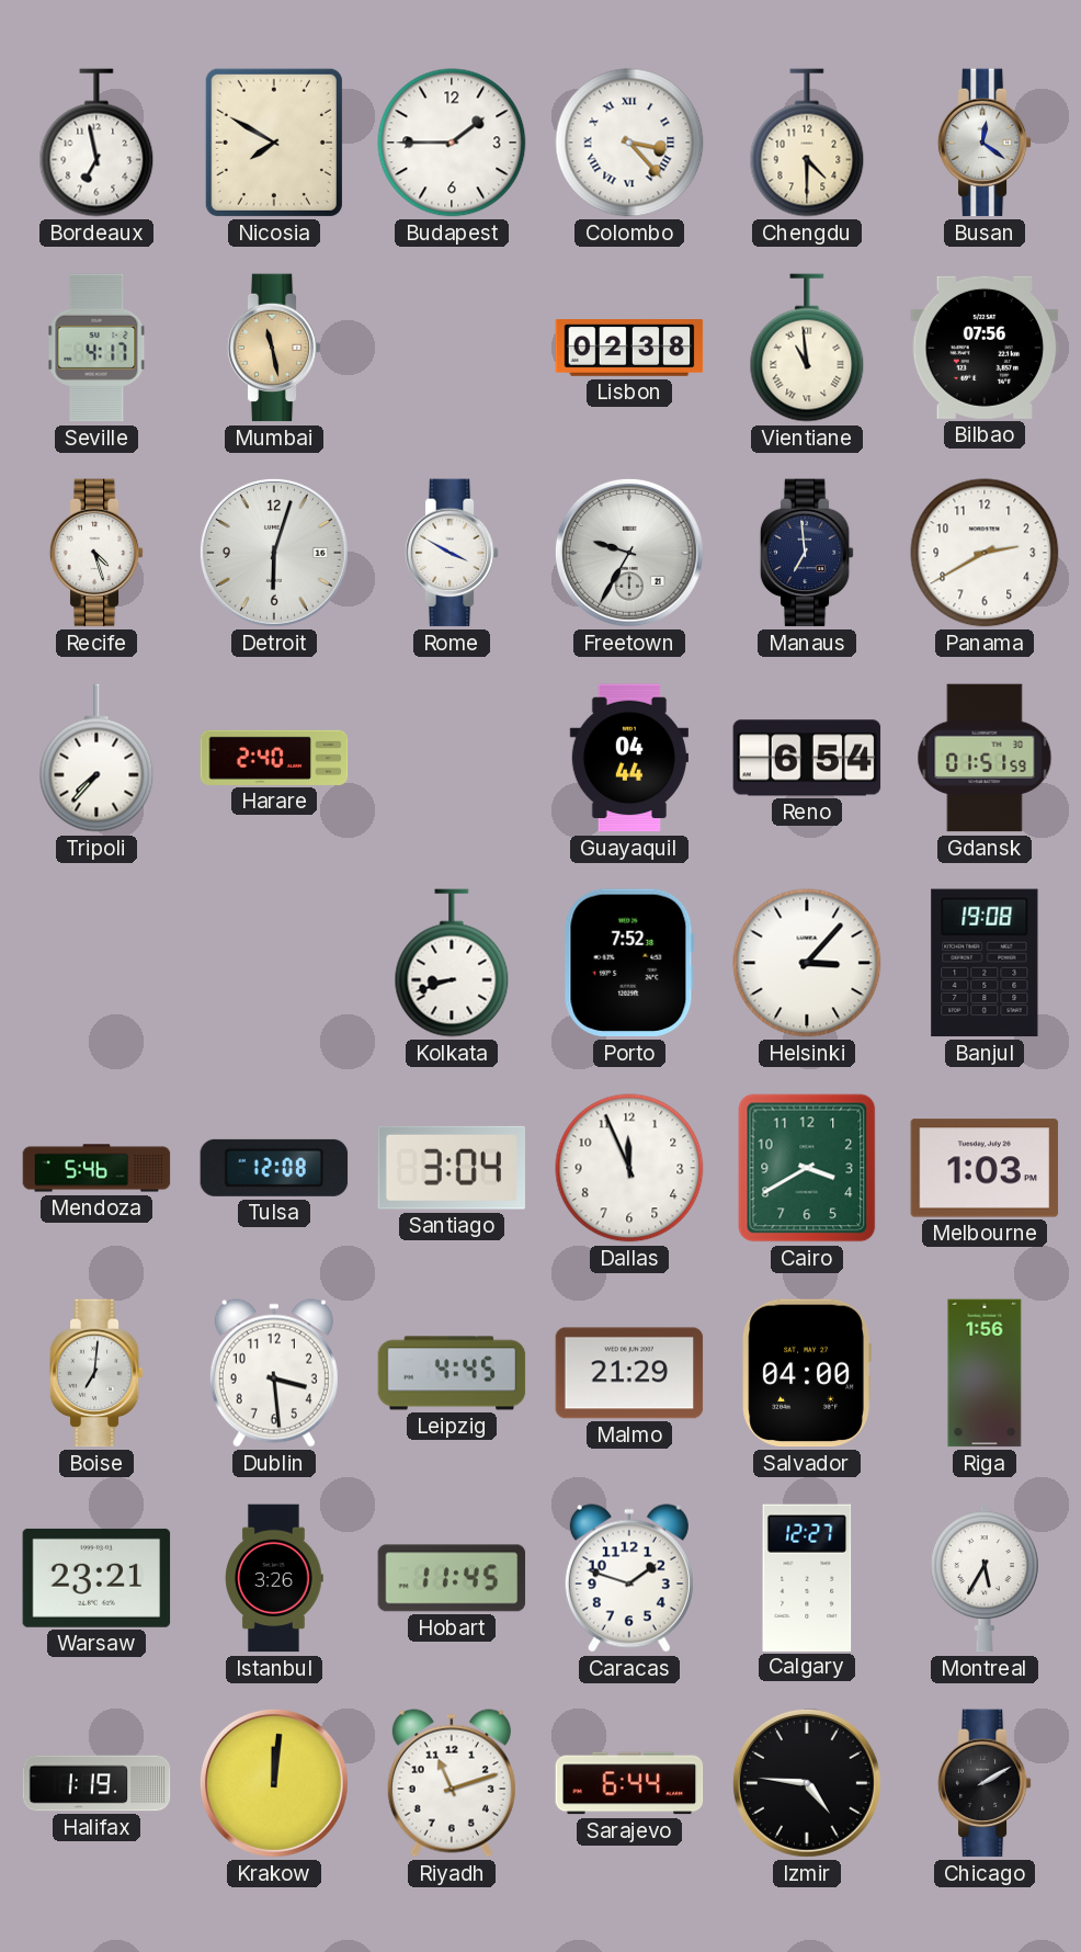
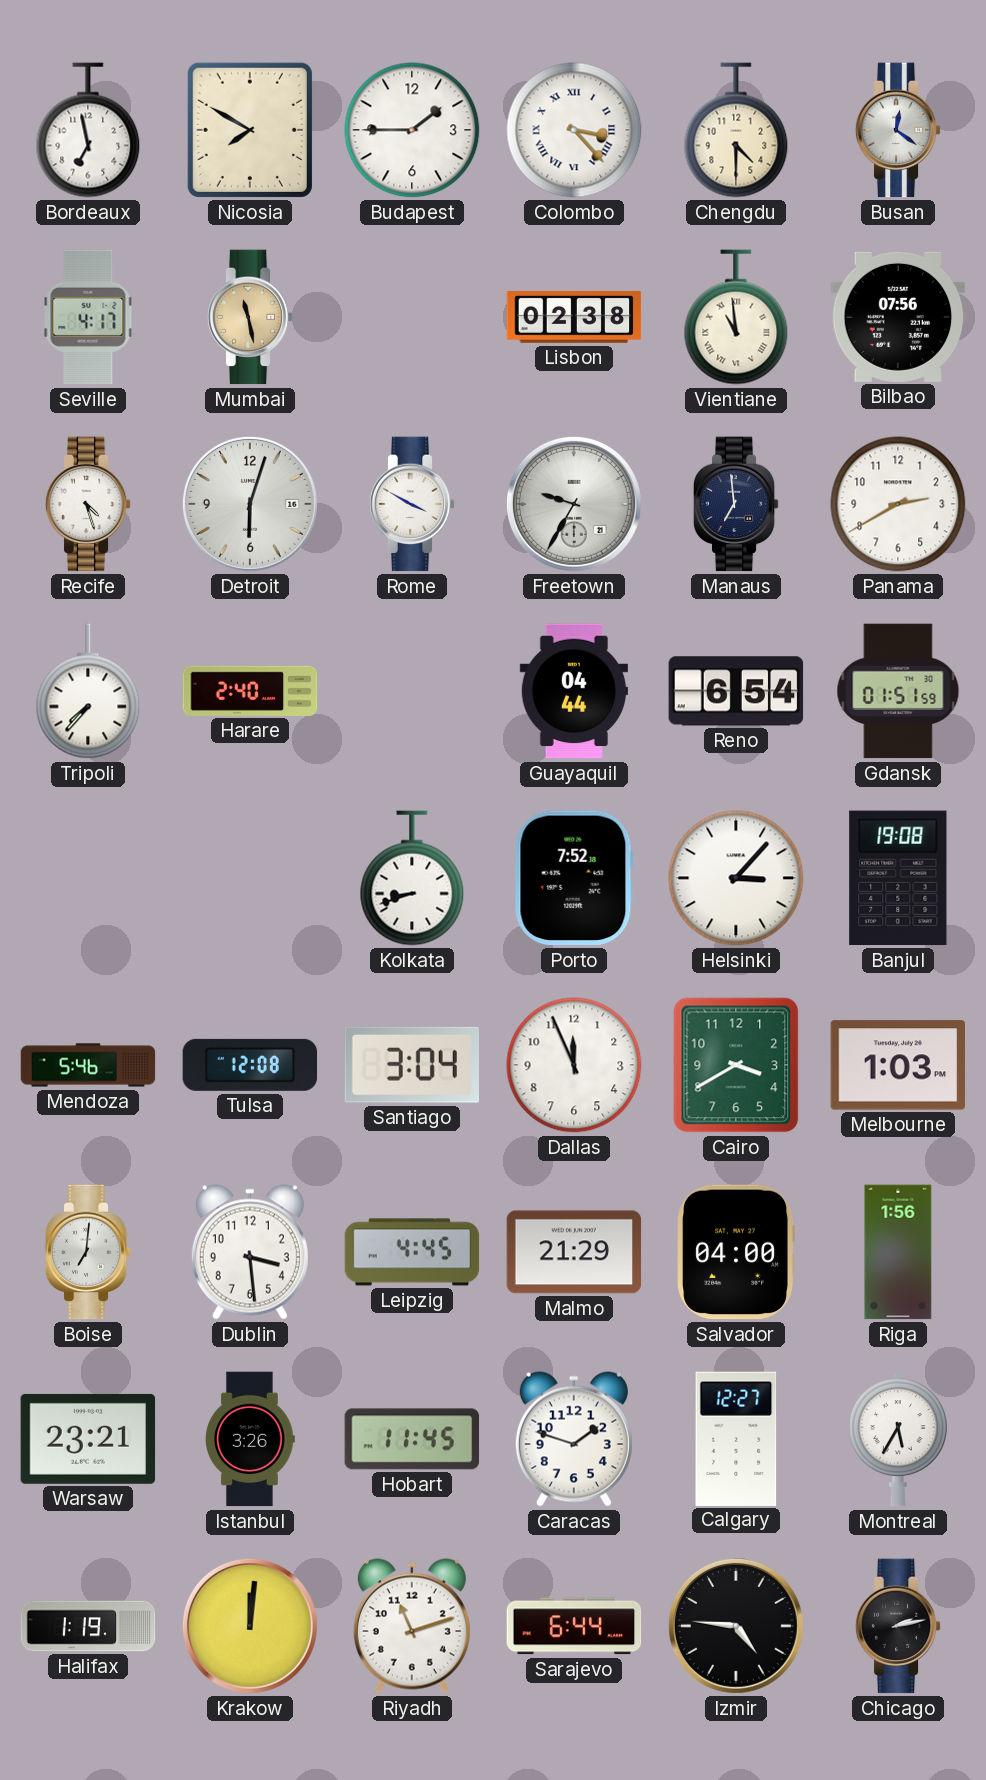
Chicago: 2:10 -> 2:13
